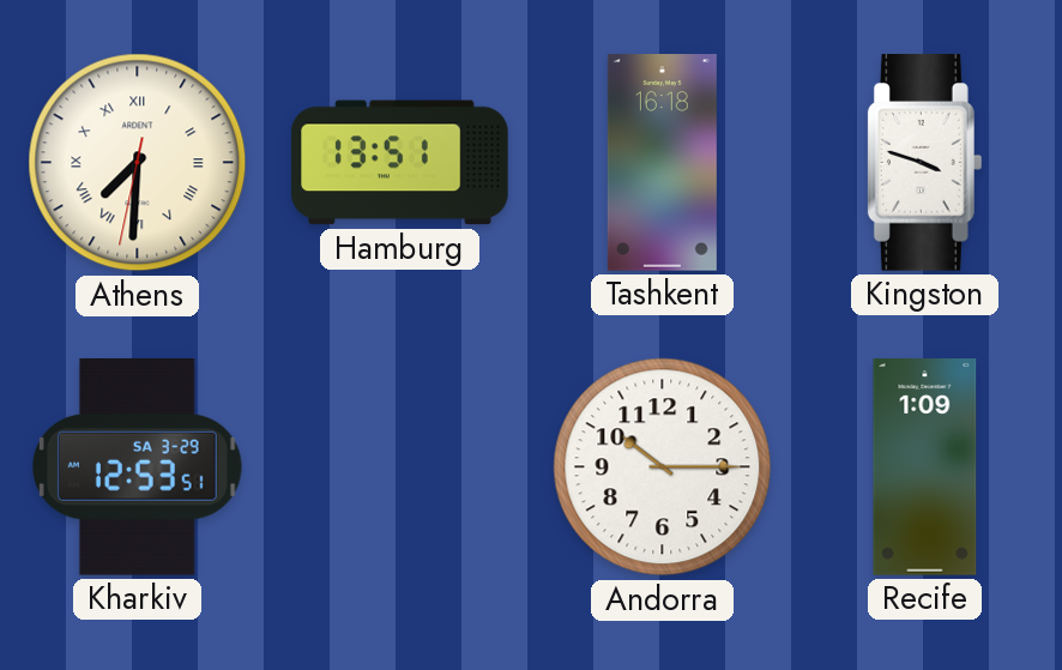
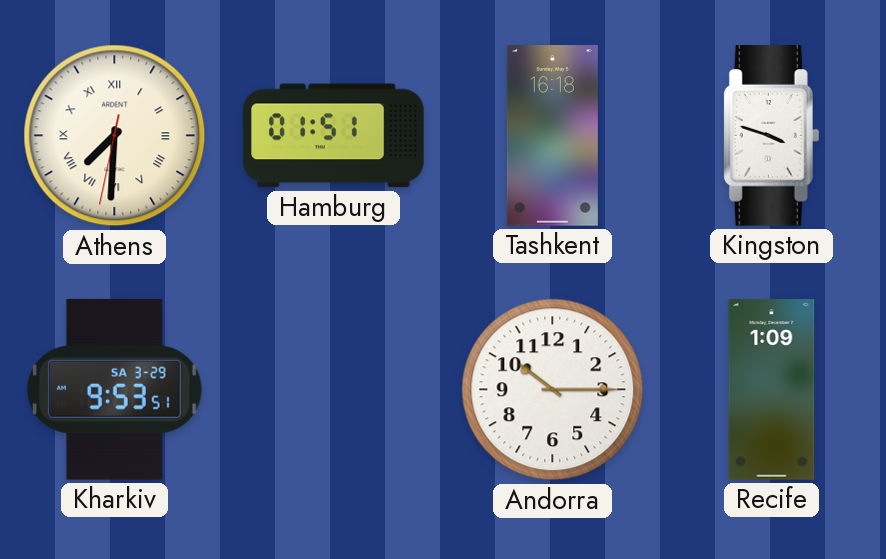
Hamburg: 13:51 -> 01:51
Kharkiv: 12:53 -> 9:53
